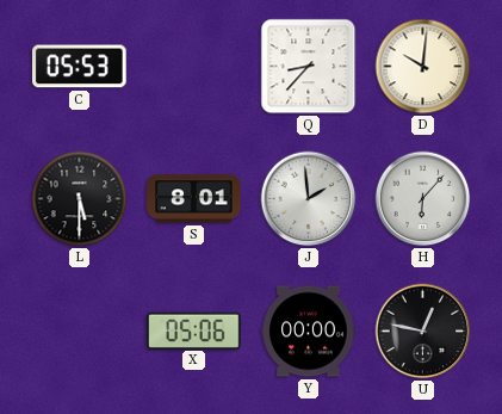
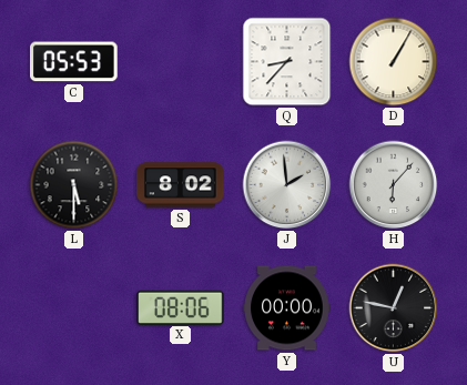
D: 10:01 -> 1:05
S: 8:01 -> 8:02
X: 05:06 -> 08:06
